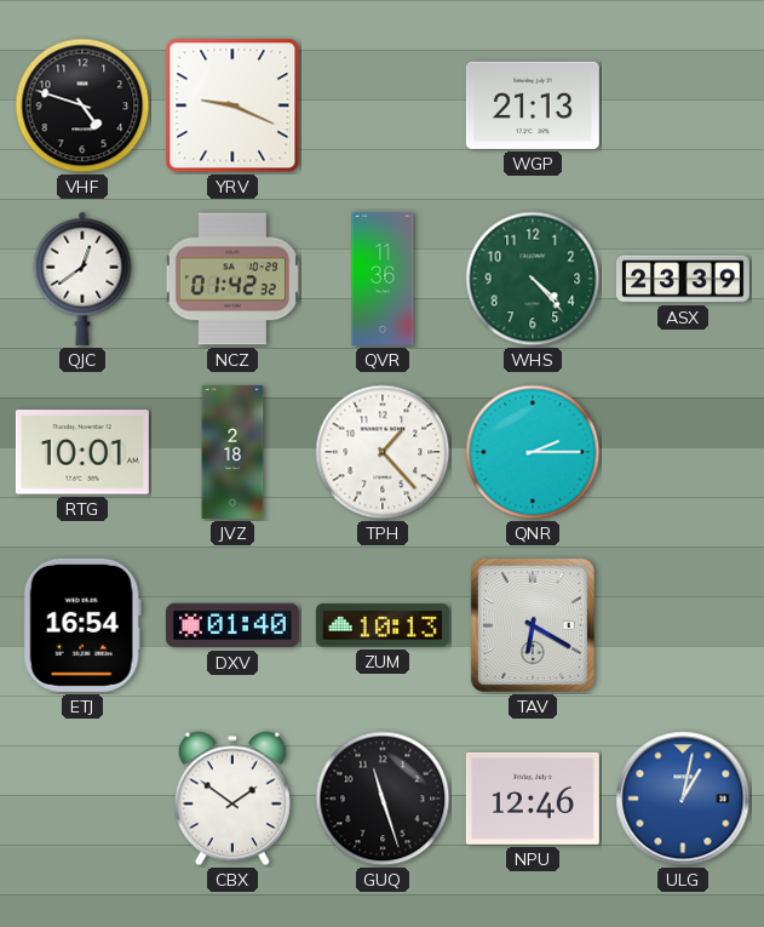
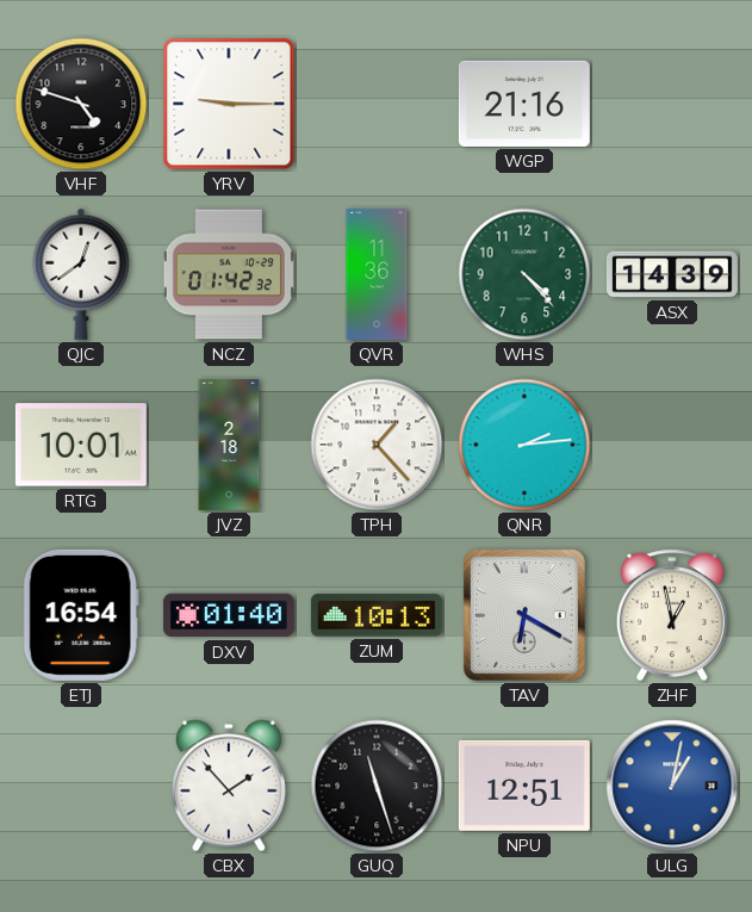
YRV: 9:19 -> 9:15
WGP: 21:13 -> 21:16
ASX: 23:39 -> 14:39
QNR: 2:15 -> 2:14
ZHF: none -> 12:58
CBX: 1:51 -> 1:53
NPU: 12:46 -> 12:51
